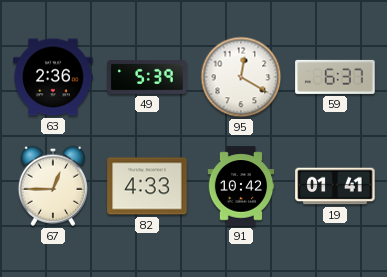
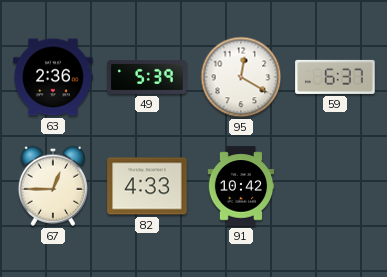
19: 01:41 -> none
